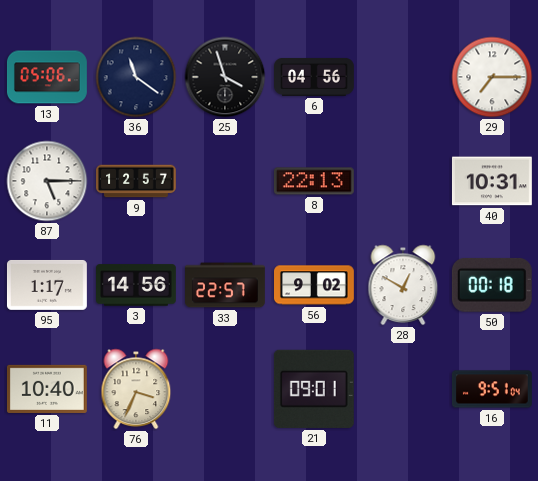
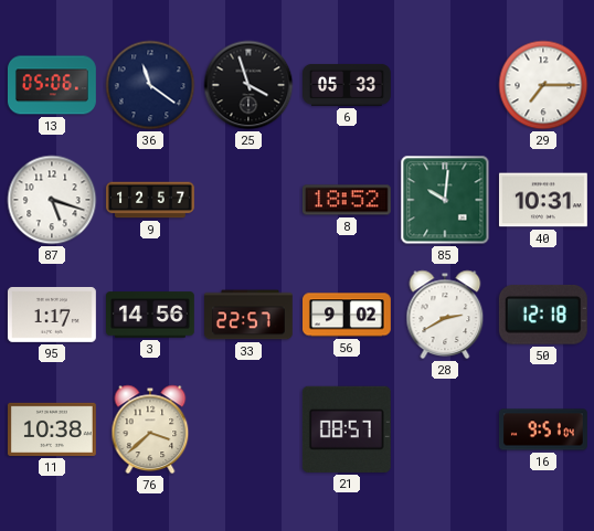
6: 04:56 -> 05:33
87: 5:15 -> 5:18
8: 22:13 -> 18:52
85: none -> 10:01
28: 12:50 -> 2:40
50: 00:18 -> 12:18
11: 10:40 -> 10:38
76: 3:34 -> 3:38
21: 09:01 -> 08:57
